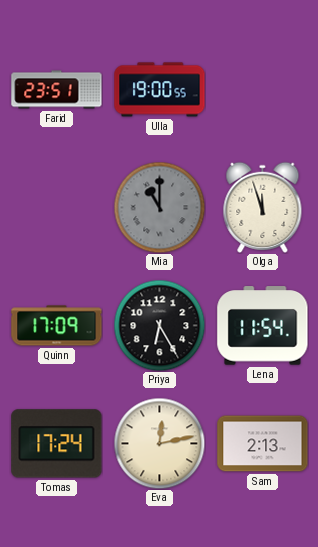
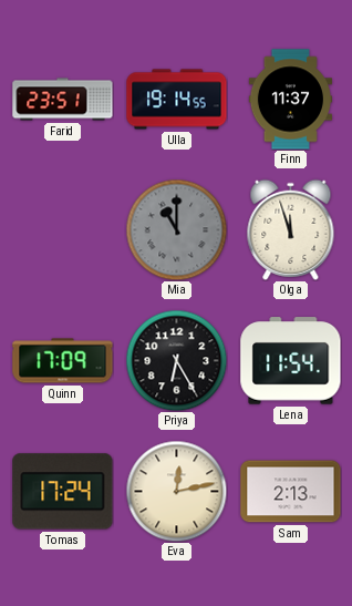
Ulla: 19:00 -> 19:14
Finn: none -> 11:37
